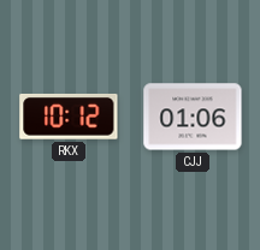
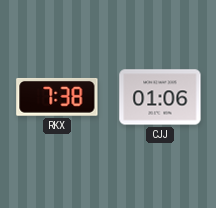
RKX: 10:12 -> 7:38
